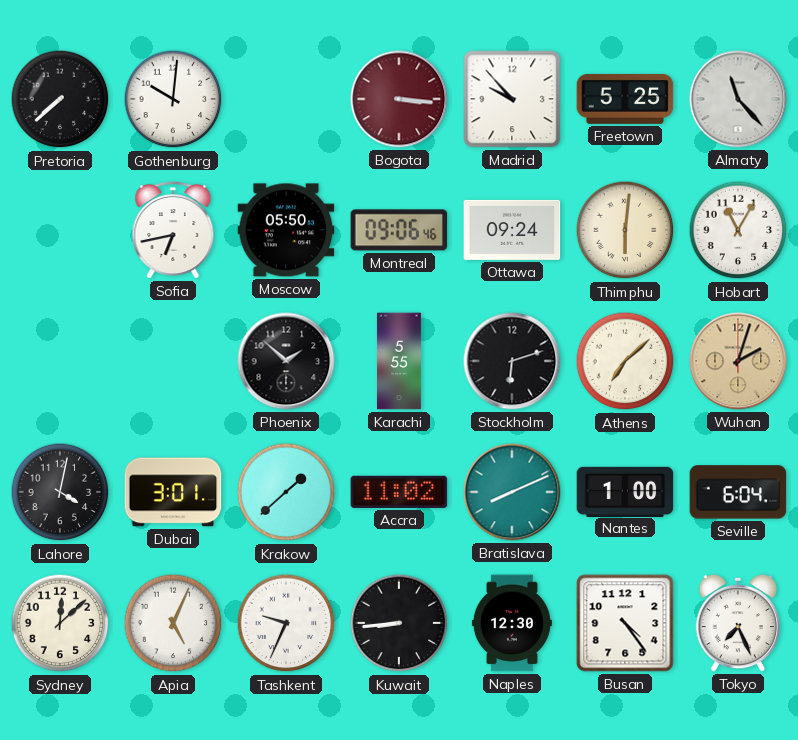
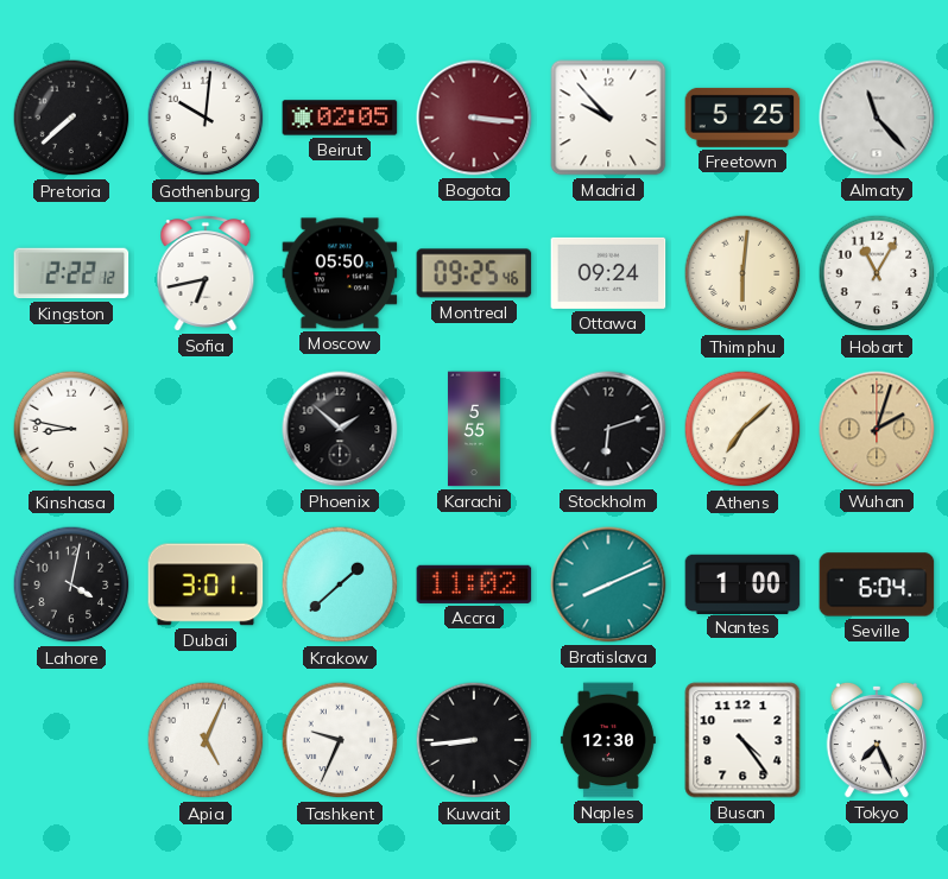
Beirut: none -> 02:05
Kingston: none -> 2:22
Montreal: 09:06 -> 09:25
Kinshasa: none -> 8:47
Sydney: 12:08 -> none
